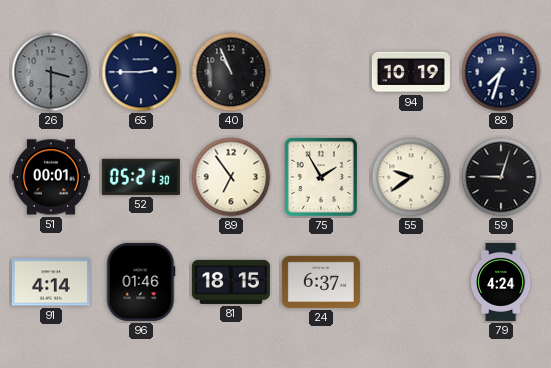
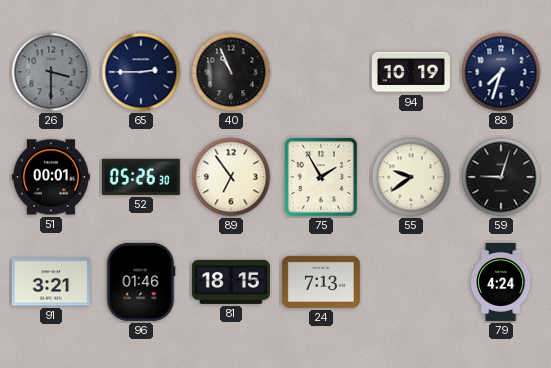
52: 05:21 -> 05:26
91: 4:14 -> 3:21
24: 6:37 -> 7:13
